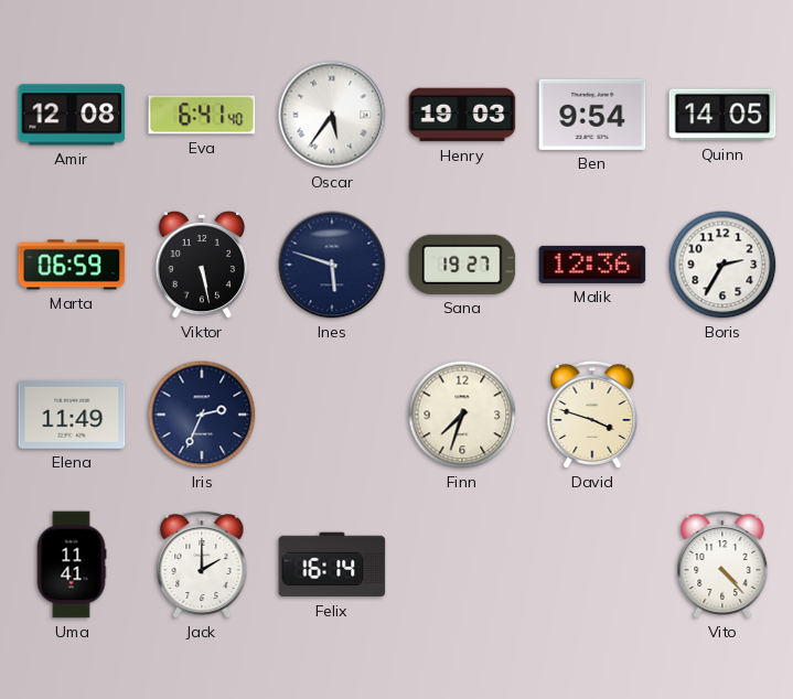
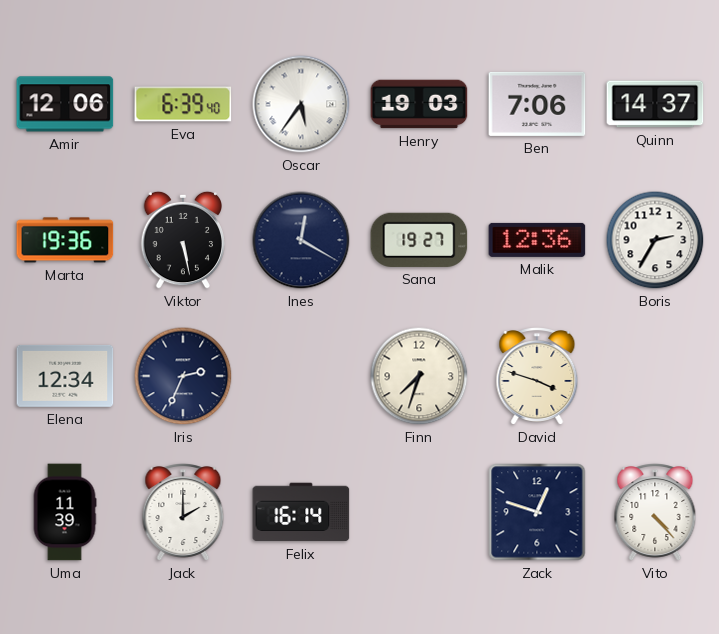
Amir: 12:08 -> 12:06
Eva: 6:41 -> 6:39
Ben: 9:54 -> 7:06
Quinn: 14:05 -> 14:37
Marta: 06:59 -> 19:36
Ines: 5:48 -> 12:20
Elena: 11:49 -> 12:34
Uma: 11:41 -> 11:39
Zack: none -> 12:48
